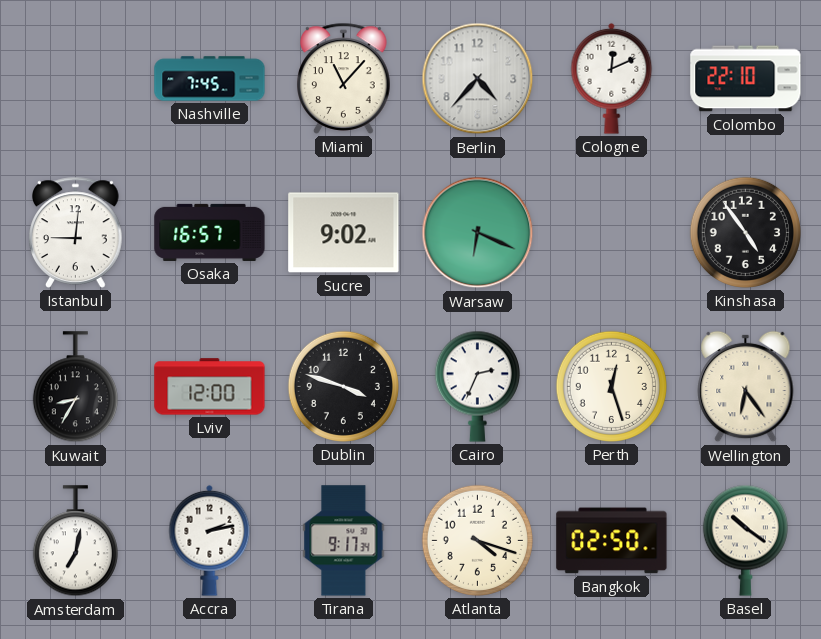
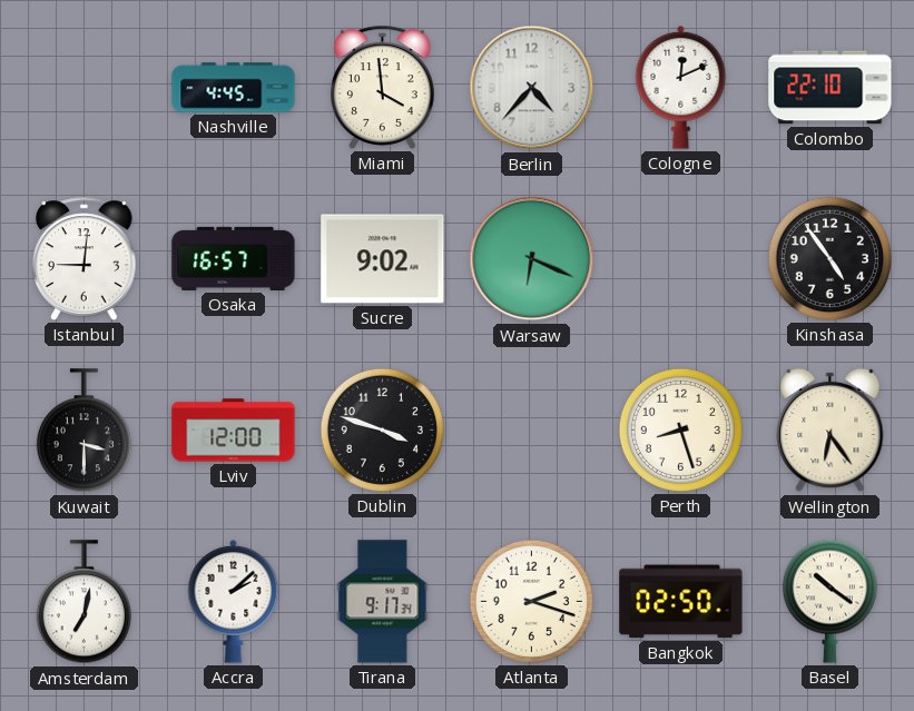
Nashville: 7:45 -> 4:45
Miami: 11:07 -> 3:59
Kuwait: 8:35 -> 3:30
Cairo: 2:34 -> none
Perth: 12:27 -> 8:27
Accra: 2:13 -> 2:08
Atlanta: 4:18 -> 2:18
